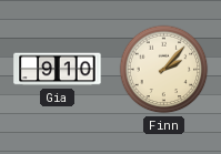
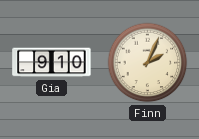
Finn: 2:07 -> 2:04
